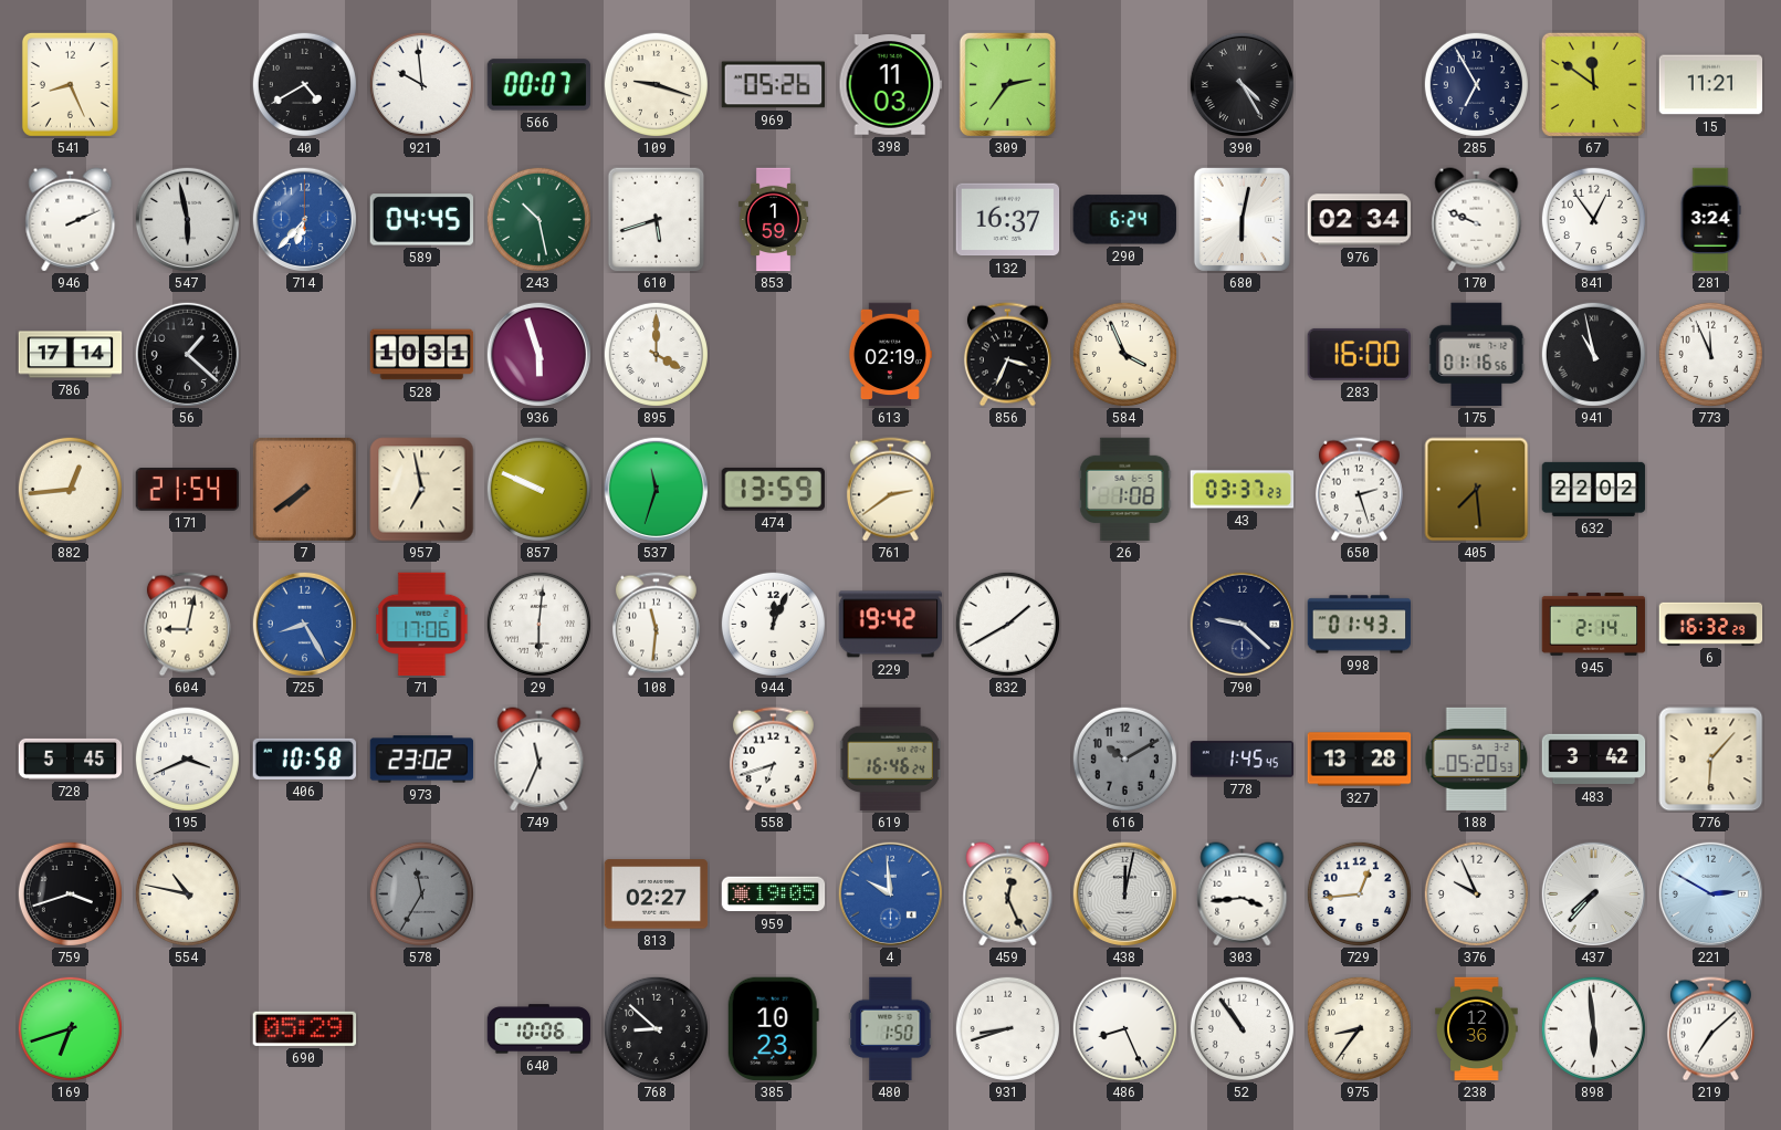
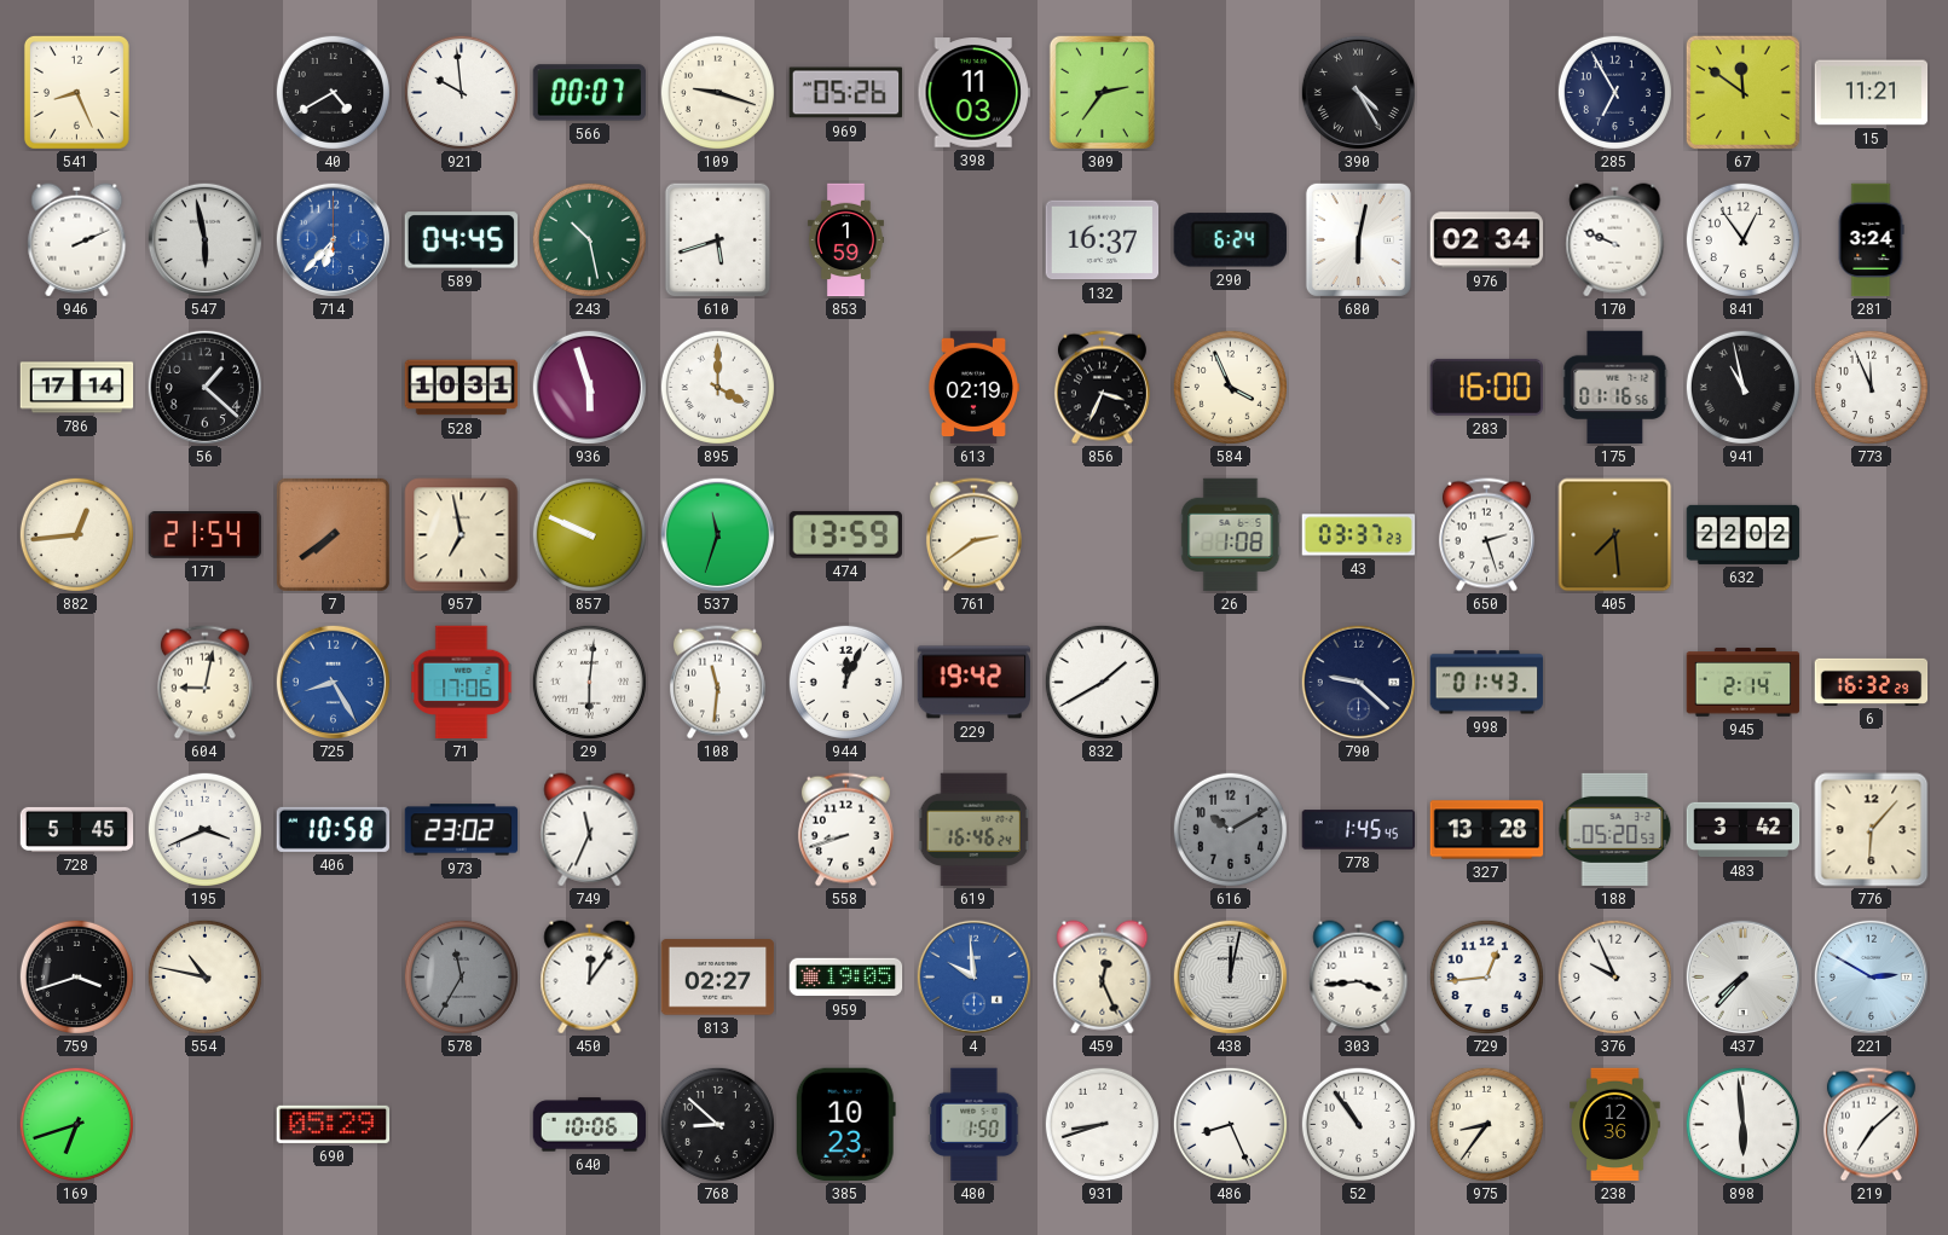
558: 6:42 -> 8:42
450: none -> 12:06
